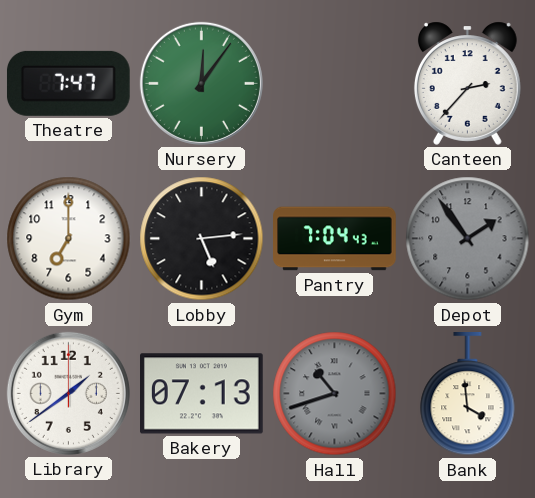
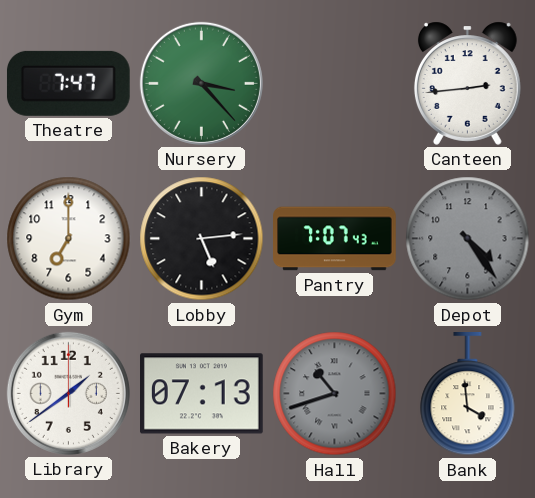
Nursery: 12:06 -> 3:23
Canteen: 2:37 -> 2:44
Pantry: 7:04 -> 7:07
Depot: 1:54 -> 4:24
